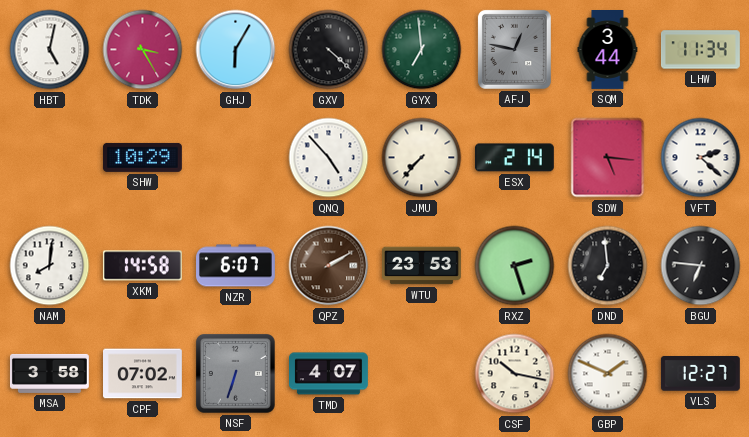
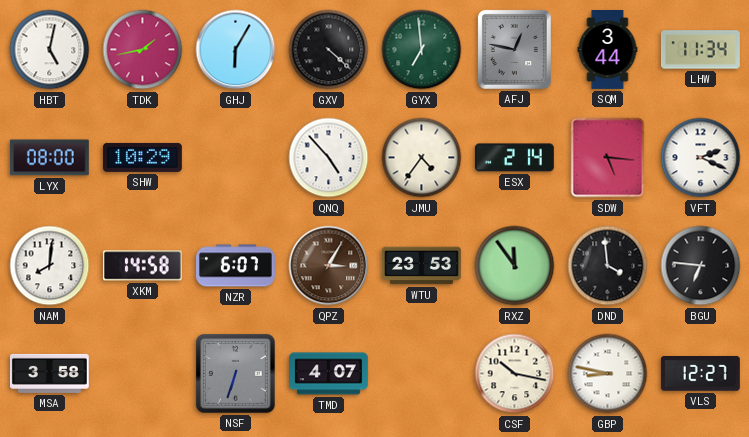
TDK: 3:25 -> 1:43
LYX: none -> 08:00
JMU: 7:37 -> 4:36
VFT: 2:22 -> 2:19
QPZ: 2:10 -> 3:05
RXZ: 2:27 -> 11:54
DND: 6:59 -> 3:59
CPF: 07:02 -> none
GBP: 1:49 -> 8:47
